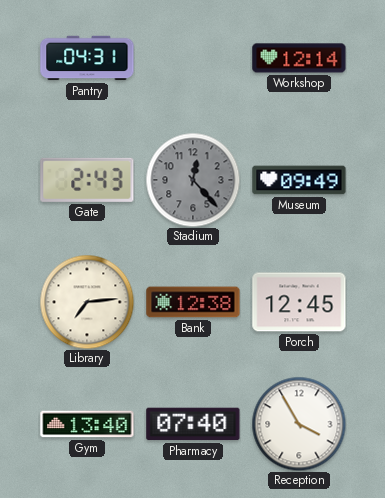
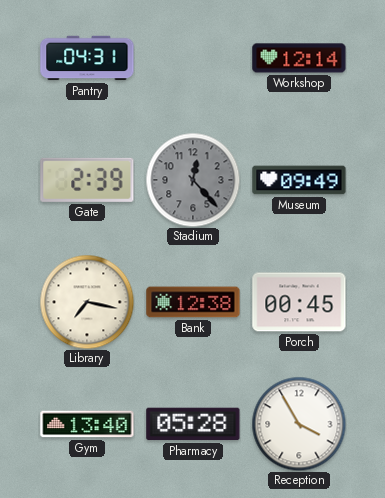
Gate: 2:43 -> 2:39
Library: 7:14 -> 7:17
Porch: 12:45 -> 00:45
Pharmacy: 07:40 -> 05:28
